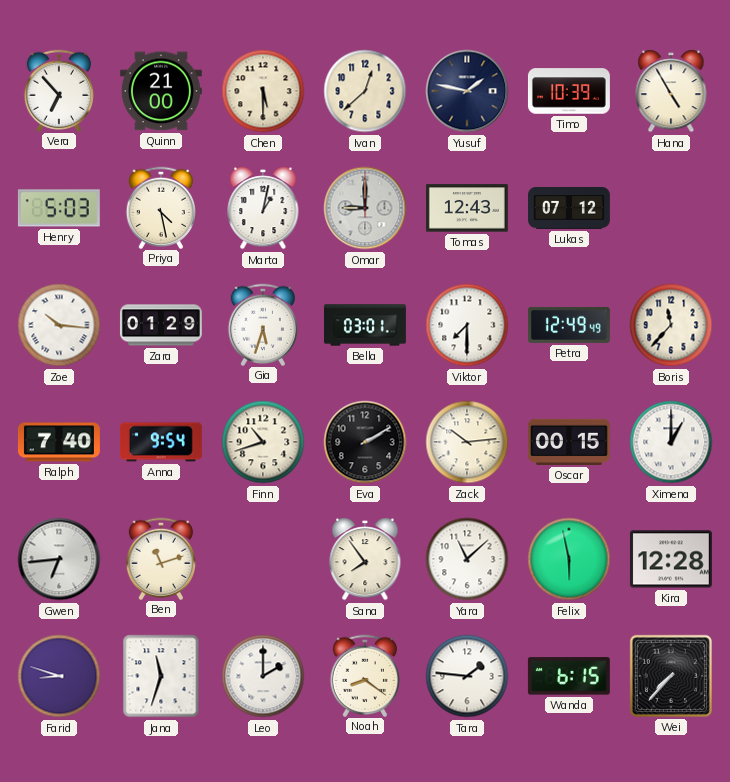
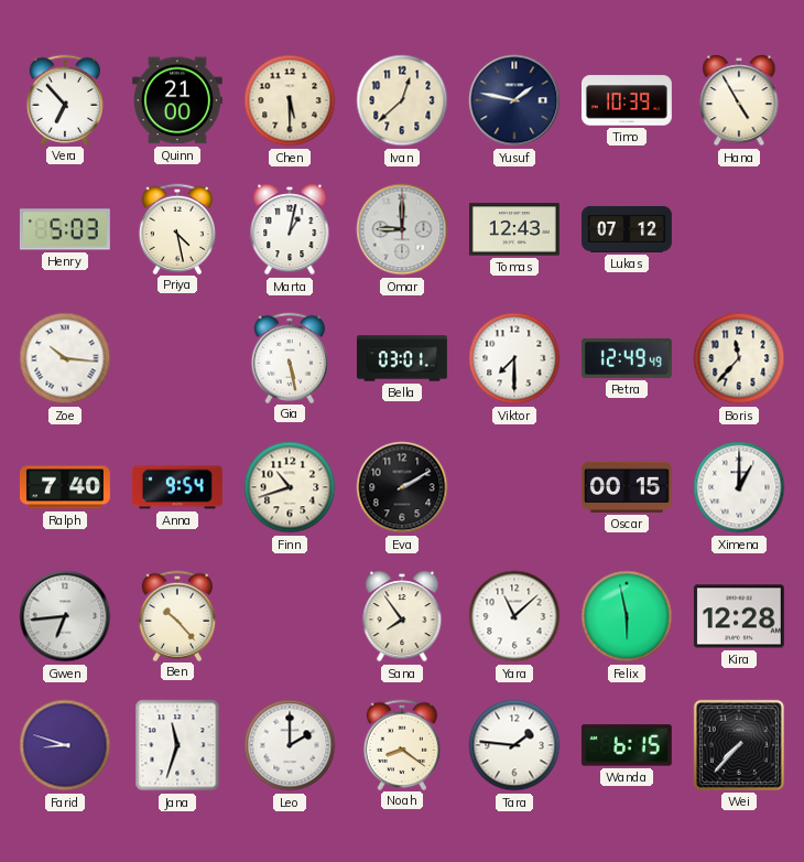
Zara: 01:29 -> none
Gia: 5:33 -> 5:28
Zack: 10:14 -> none
Ben: 11:12 -> 10:23
